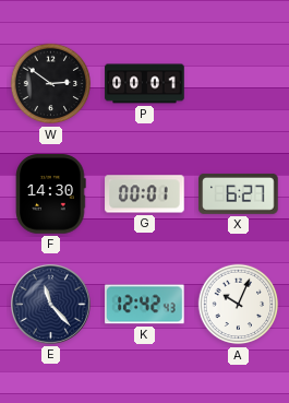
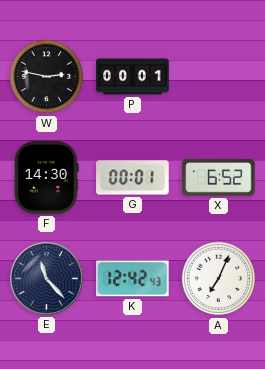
W: 2:51 -> 2:47
X: 6:27 -> 6:52
A: 10:04 -> 7:04
